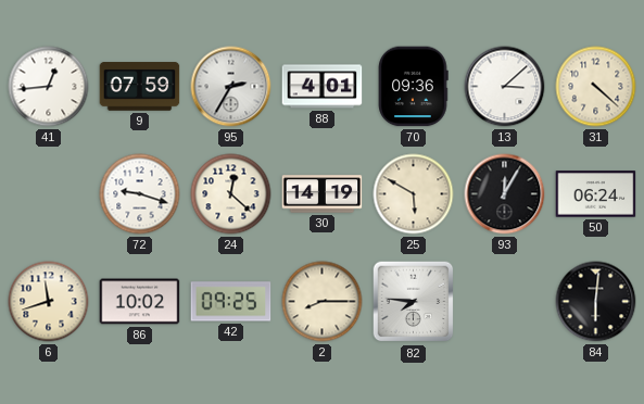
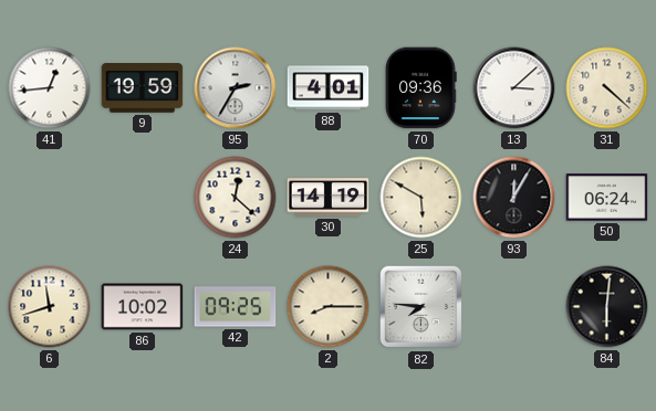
9: 07:59 -> 19:59
72: 9:18 -> none
